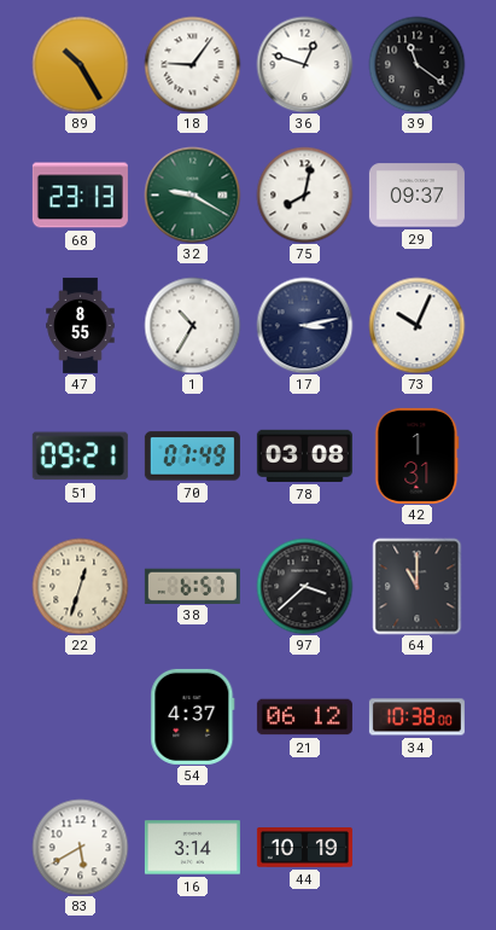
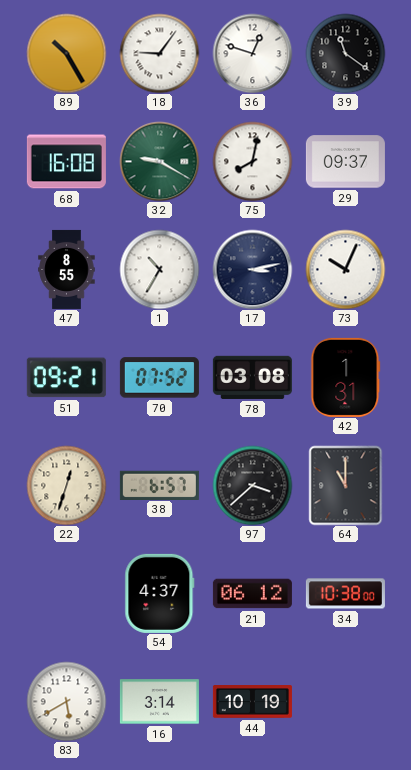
68: 23:13 -> 16:08
70: 07:49 -> 07:52
